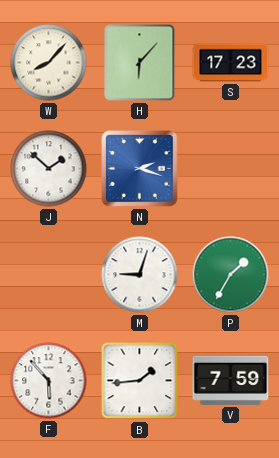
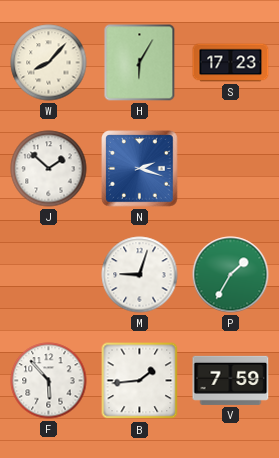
H: 6:07 -> 6:05
